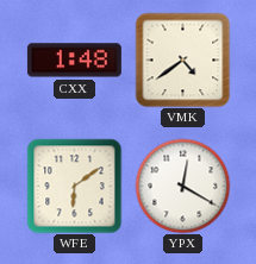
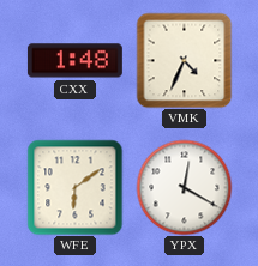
VMK: 4:39 -> 4:34
